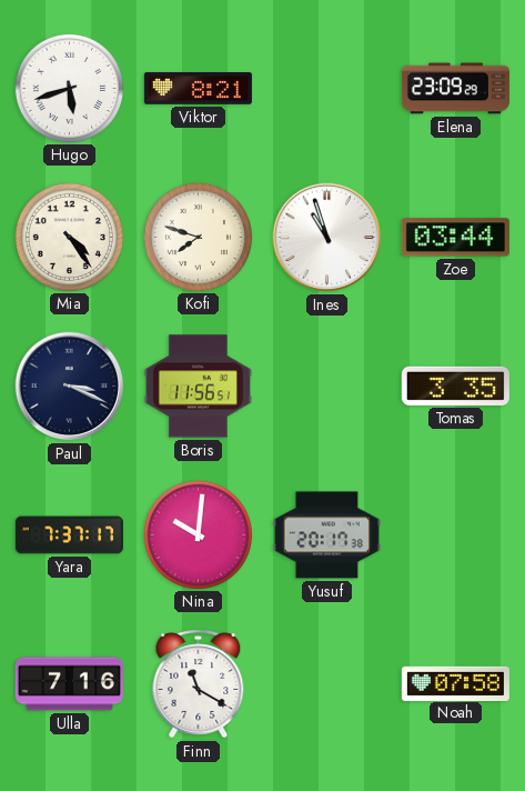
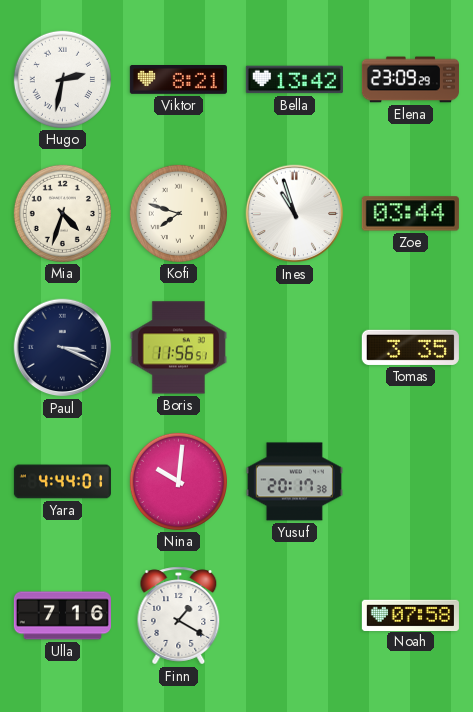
Hugo: 5:42 -> 2:32
Bella: none -> 13:42
Mia: 4:24 -> 4:33
Yara: 7:37 -> 4:44
Finn: 11:20 -> 1:20
